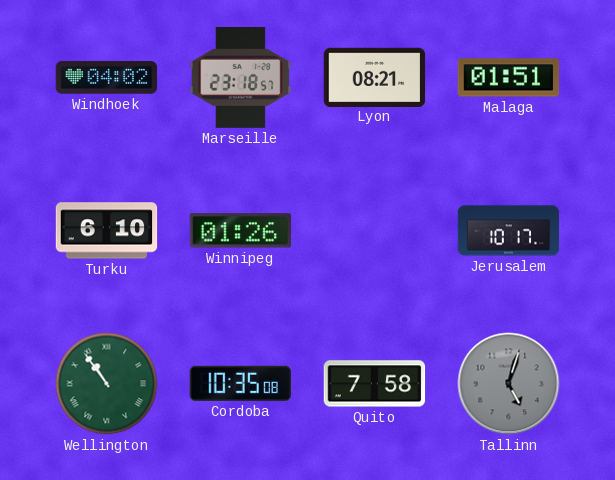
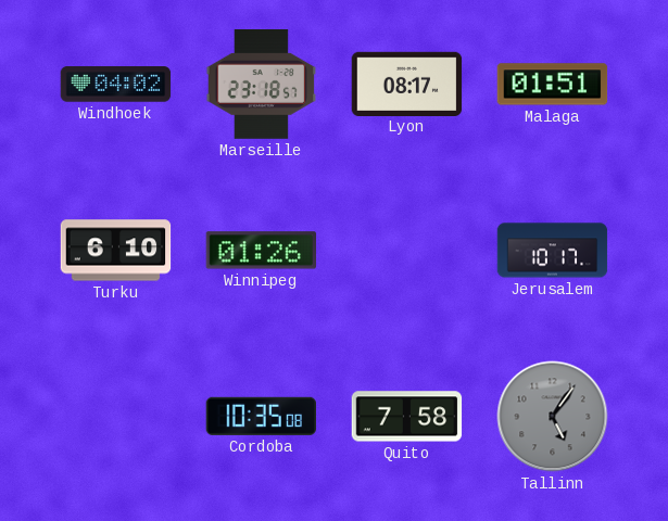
Lyon: 08:21 -> 08:17
Wellington: 10:54 -> none
Tallinn: 5:03 -> 5:06
